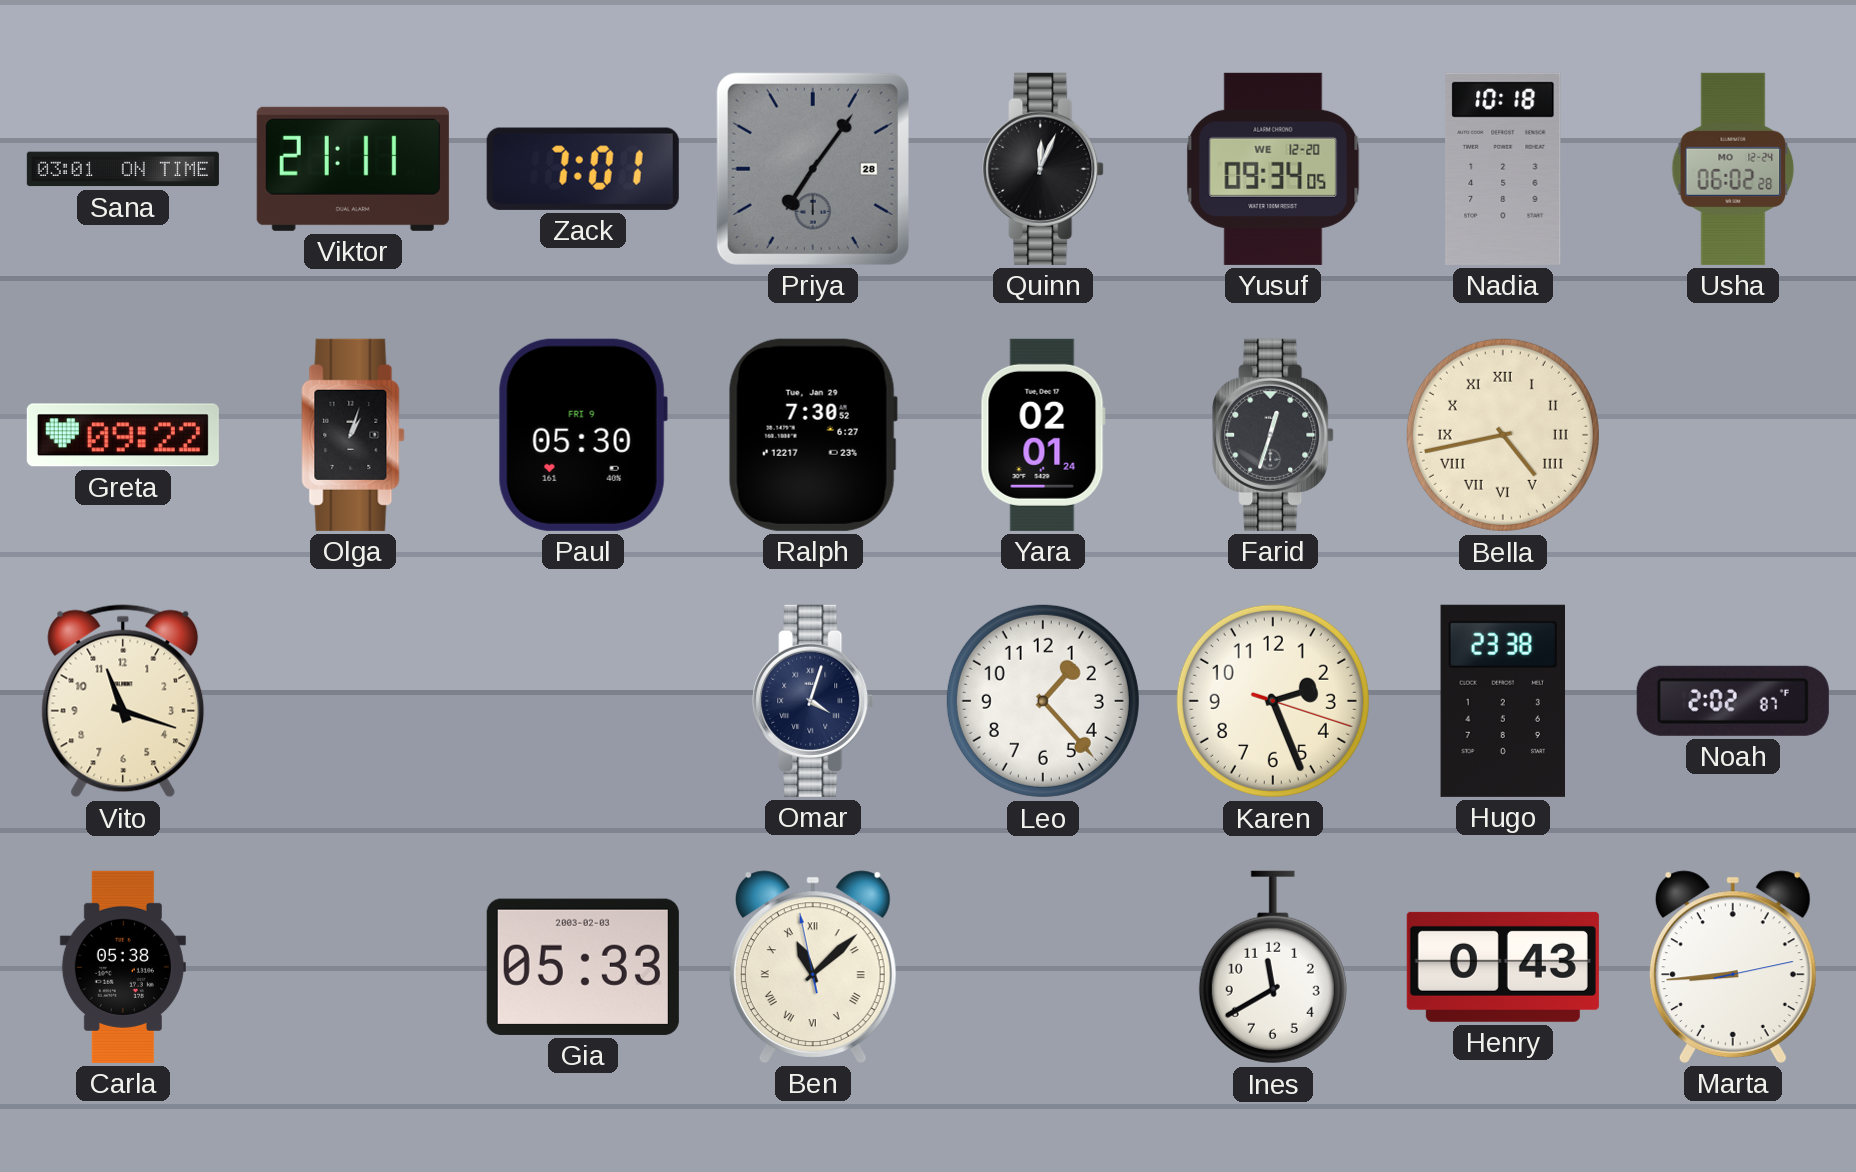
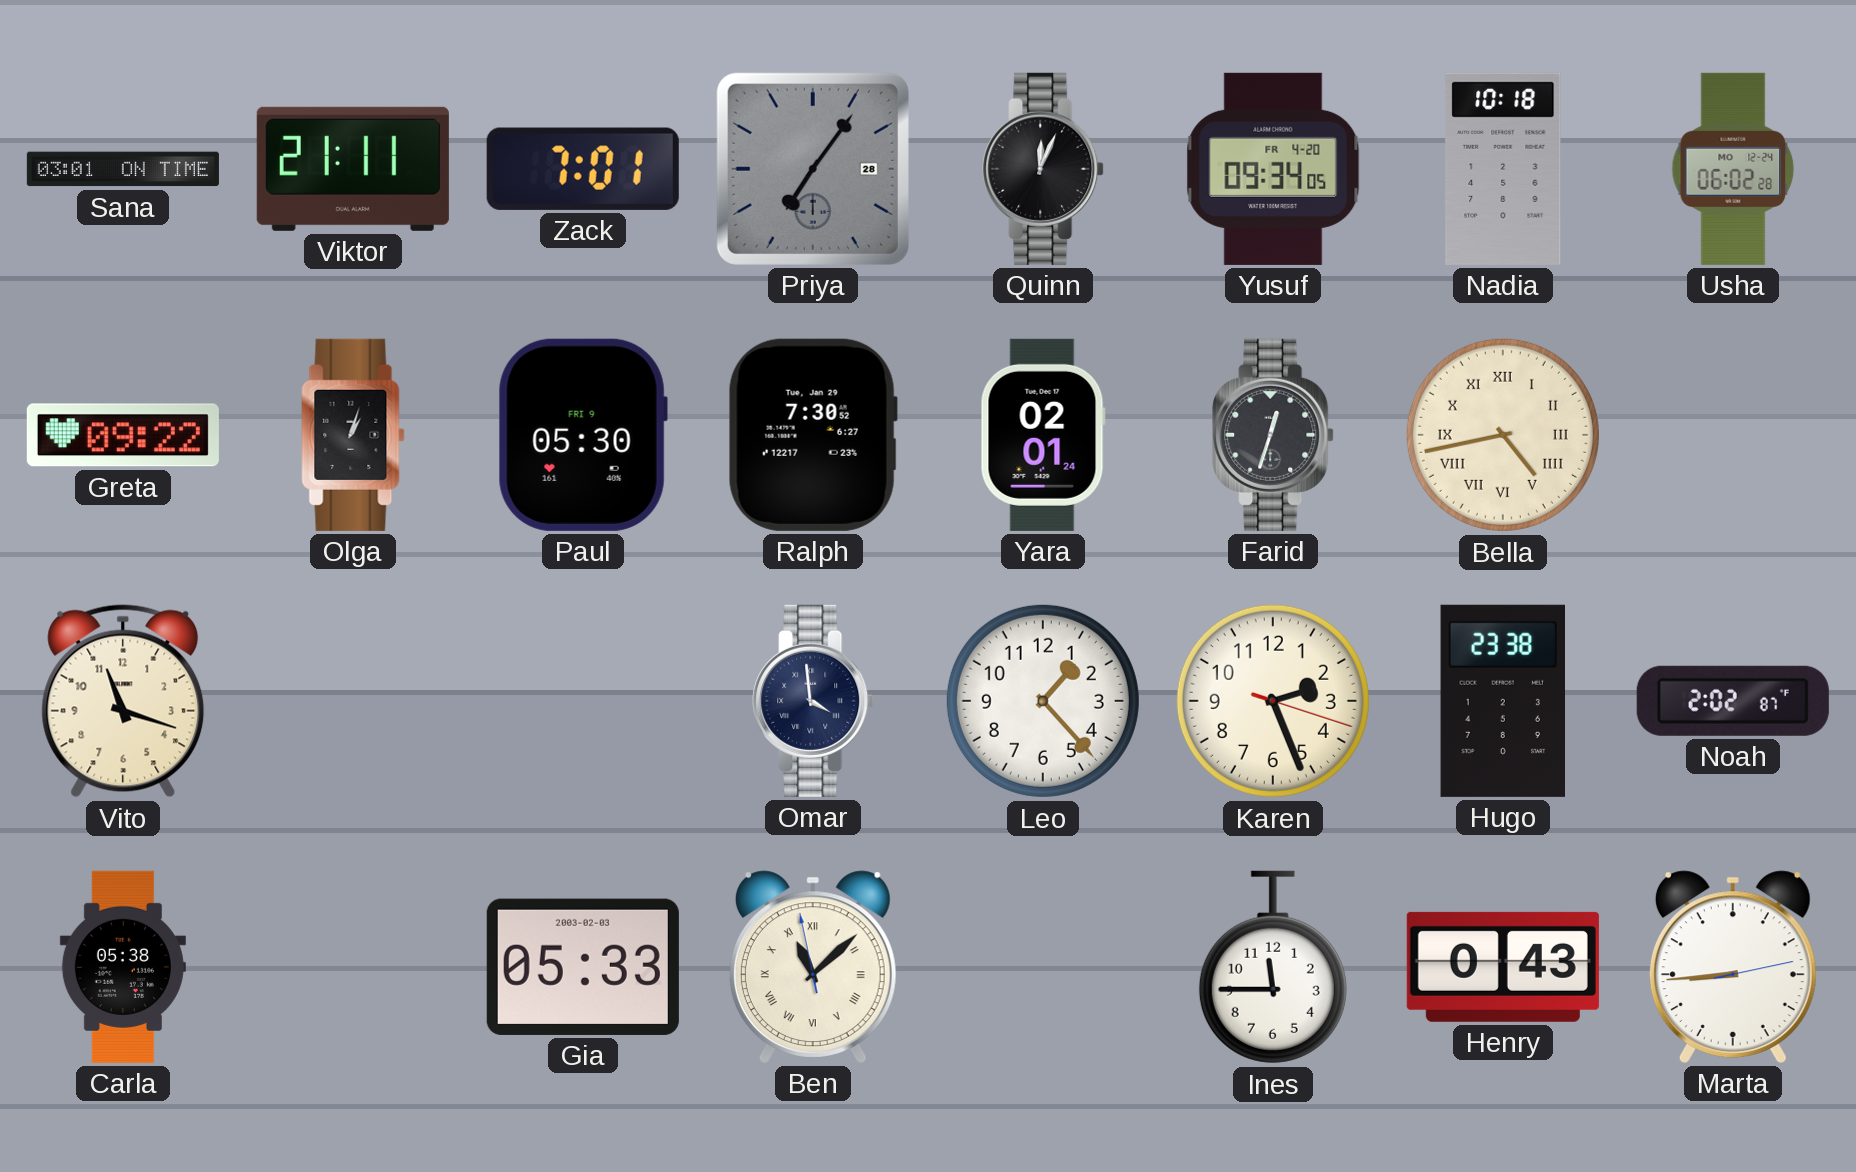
Yusuf date: WE 12-20 -> FR 4-20
Omar: 4:03 -> 3:59
Ines: 11:40 -> 11:45
